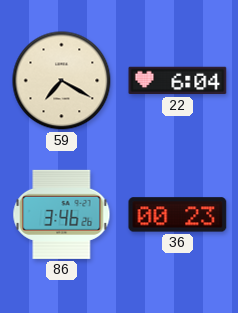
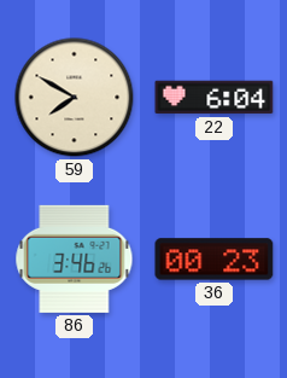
59: 7:20 -> 7:50
